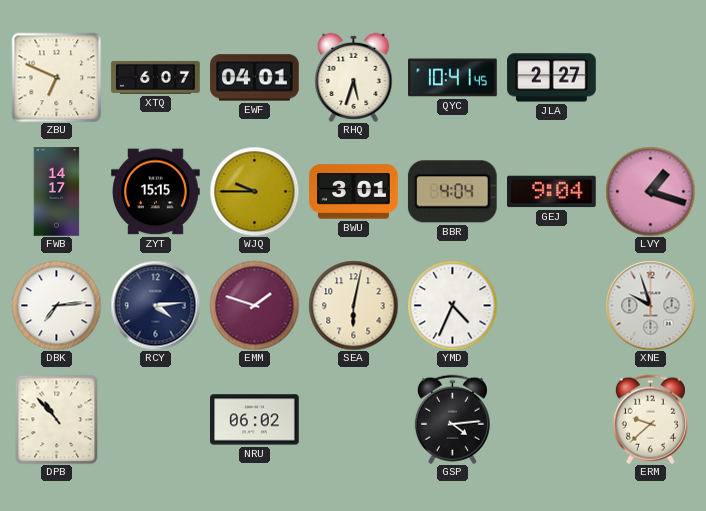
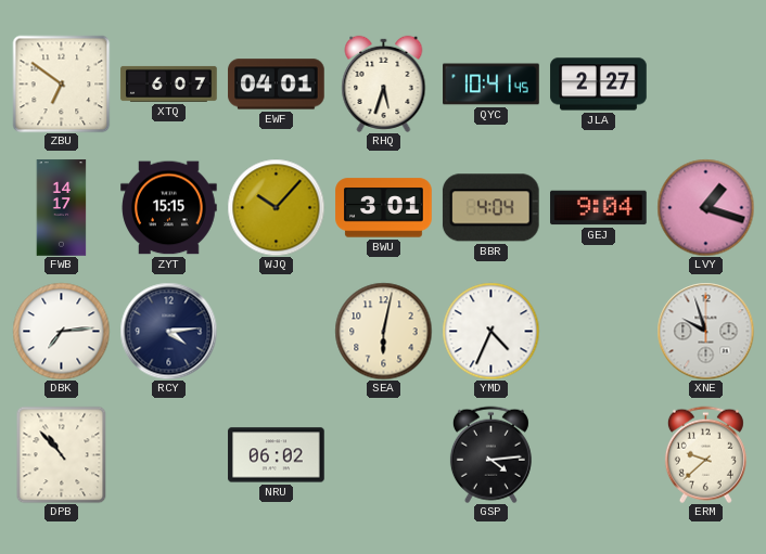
ZBU: 6:49 -> 6:51
WJQ: 9:45 -> 10:07
EMM: 1:48 -> none
